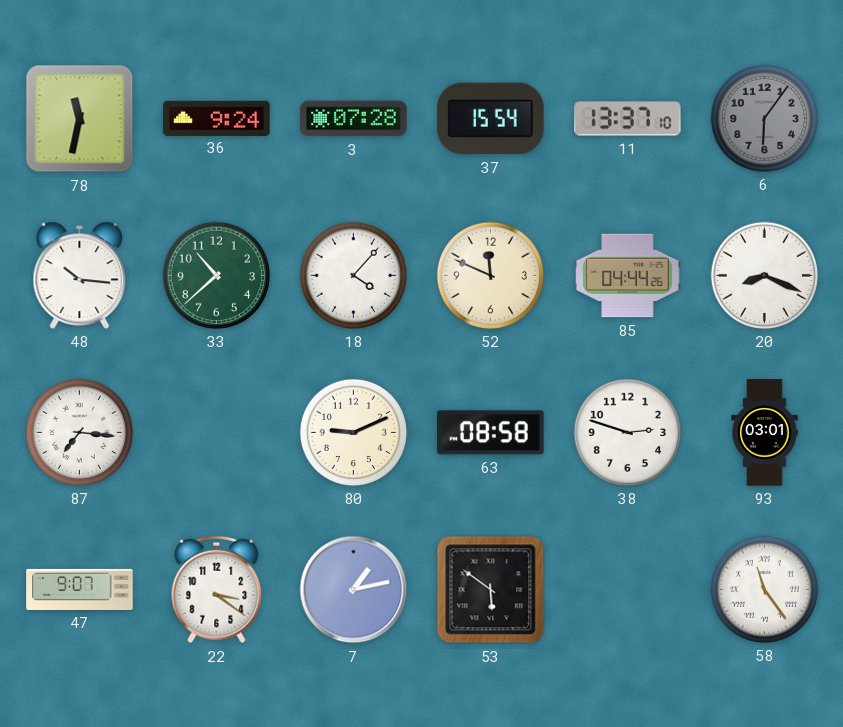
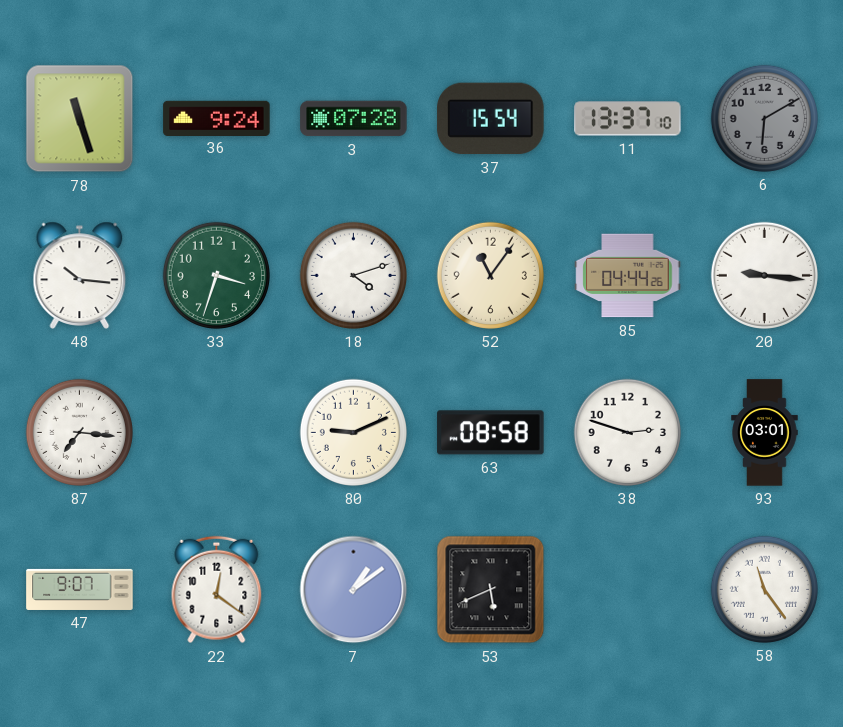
78: 11:32 -> 11:27
6: 6:06 -> 6:10
33: 10:38 -> 3:33
18: 4:07 -> 4:12
52: 11:49 -> 11:06
20: 8:19 -> 9:16
22: 3:21 -> 12:21
7: 1:13 -> 1:09
53: 5:51 -> 5:41
